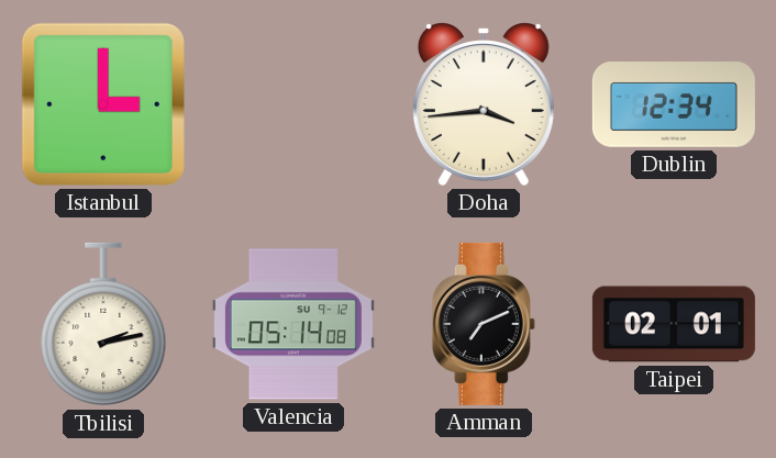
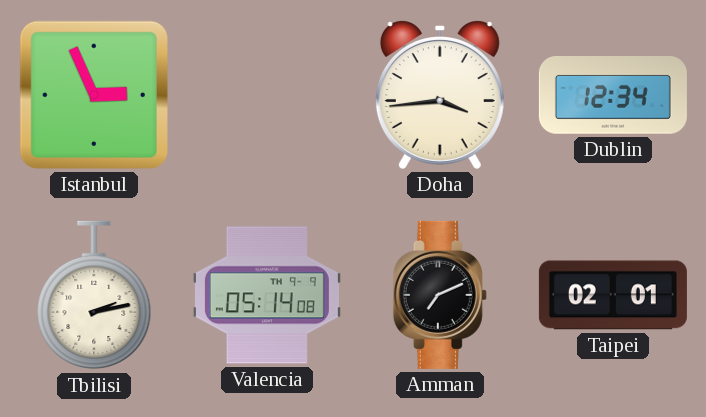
Istanbul: 3:00 -> 2:56
Valencia date: SU 9-12 -> TH 9-9
